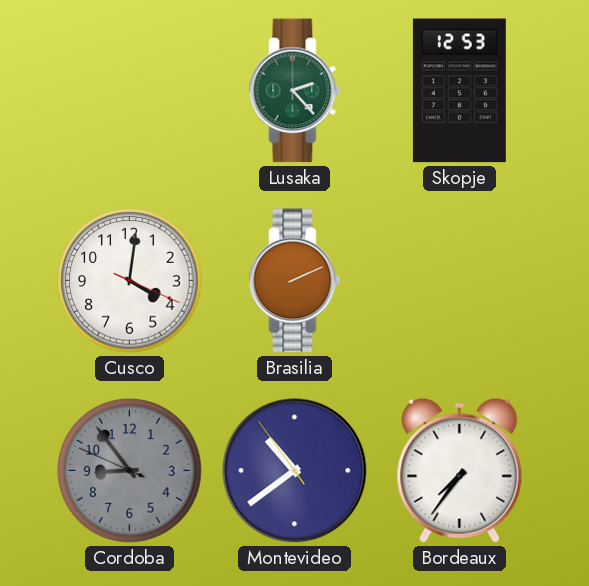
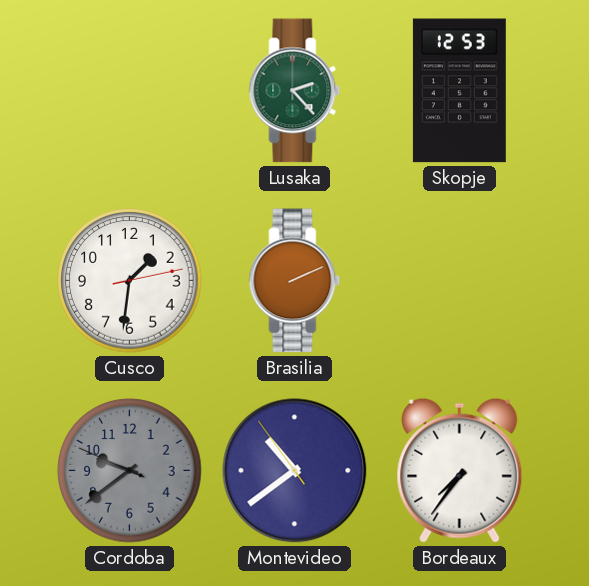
Cusco: 4:01 -> 1:31
Cordoba: 8:53 -> 9:38
